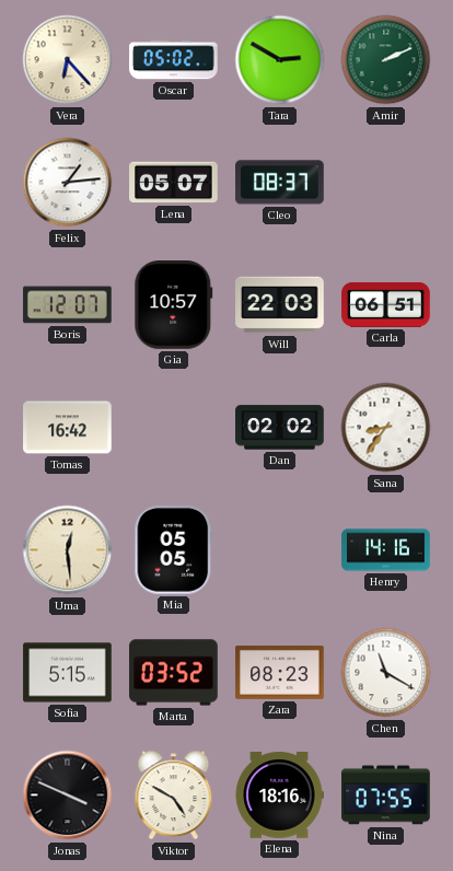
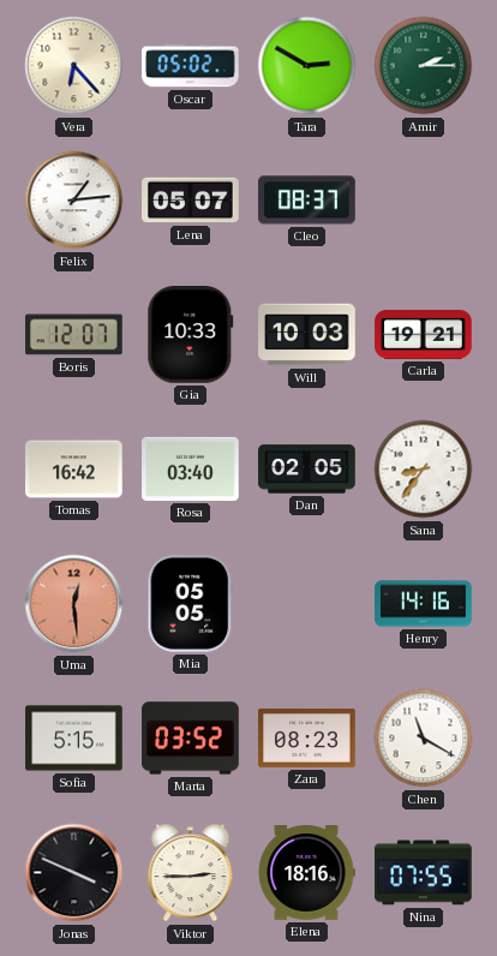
Amir: 2:11 -> 2:15
Gia: 10:57 -> 10:33
Will: 22:03 -> 10:03
Carla: 06:51 -> 19:21
Rosa: none -> 03:40
Dan: 02:02 -> 02:05
Uma dial: cream -> salmon
Viktor: 4:50 -> 2:45
